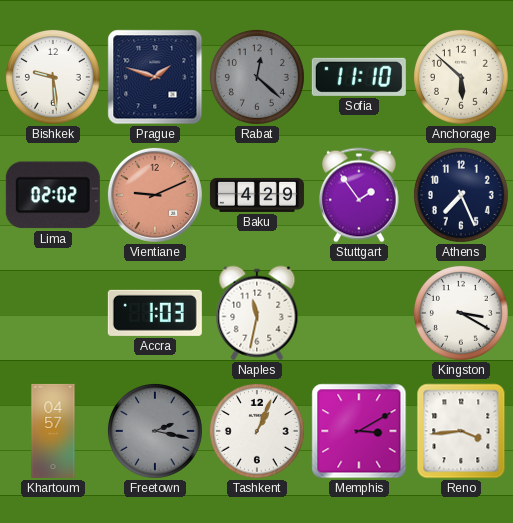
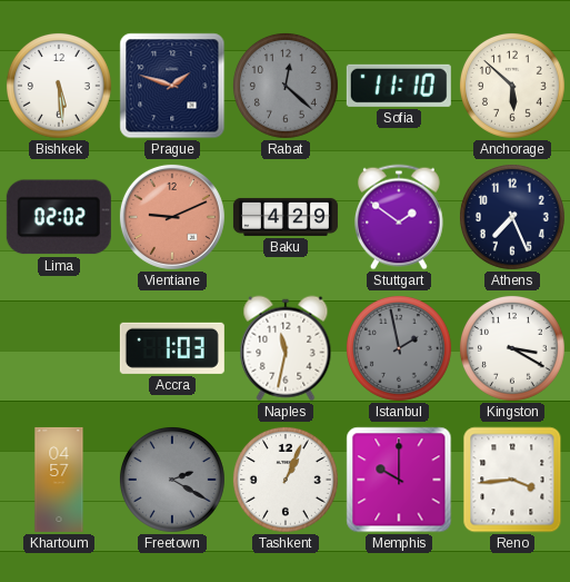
Bishkek: 9:29 -> 5:29
Stuttgart: 1:54 -> 1:51
Istanbul: none -> 1:58
Freetown: 2:17 -> 2:20
Memphis: 3:10 -> 10:00
